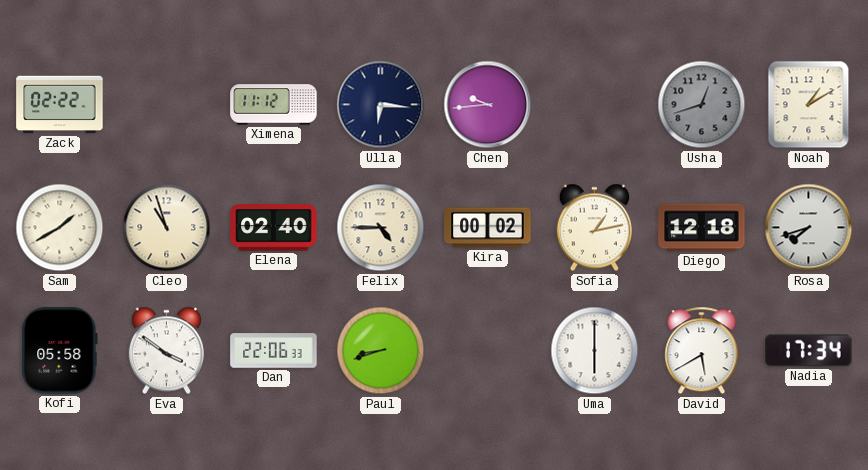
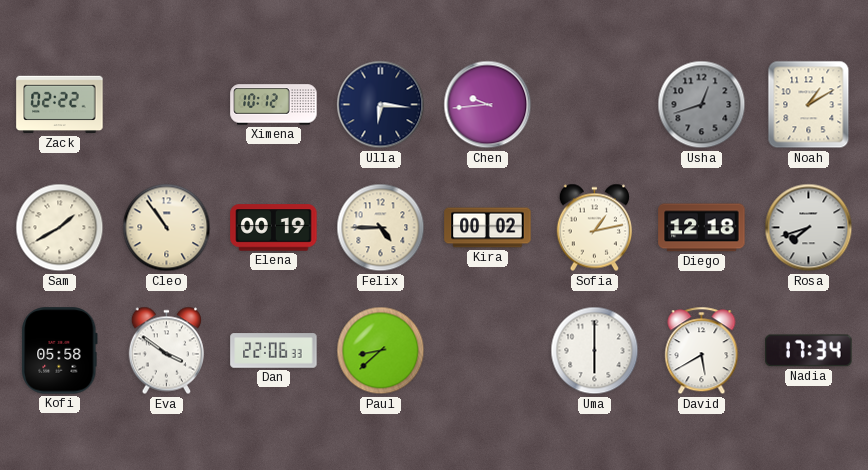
Ximena: 11:12 -> 10:12
Cleo: 10:57 -> 10:54
Elena: 02:40 -> 00:19
Paul: 8:42 -> 8:38
